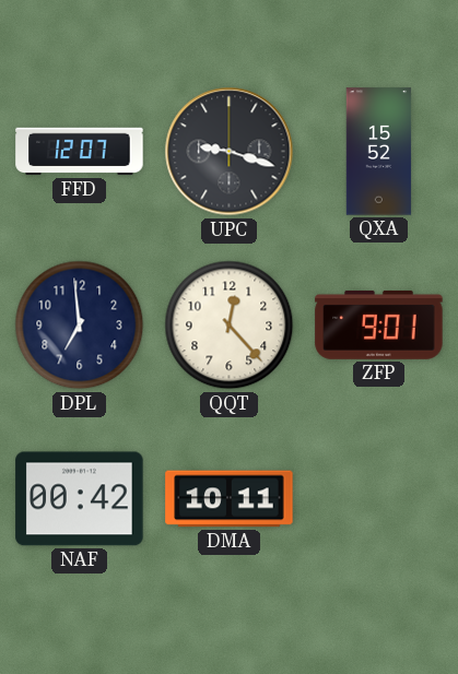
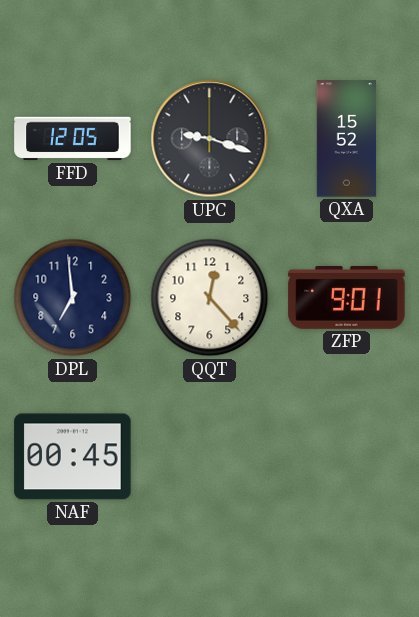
FFD: 12:07 -> 12:05
NAF: 00:42 -> 00:45
DMA: 10:11 -> none
